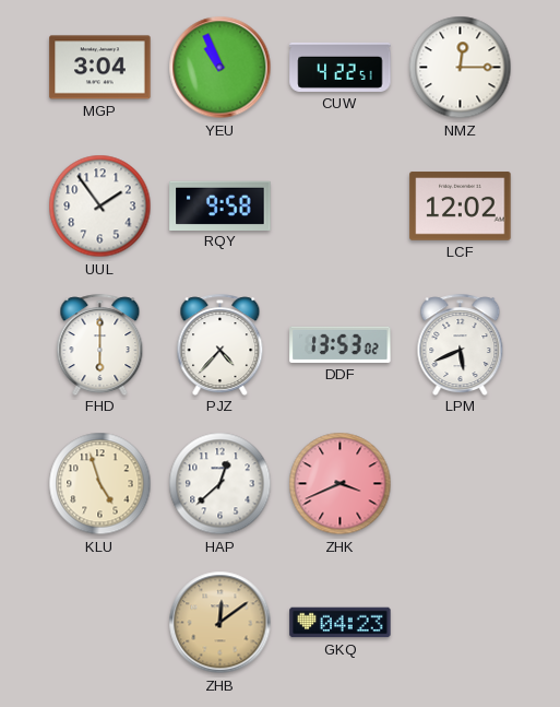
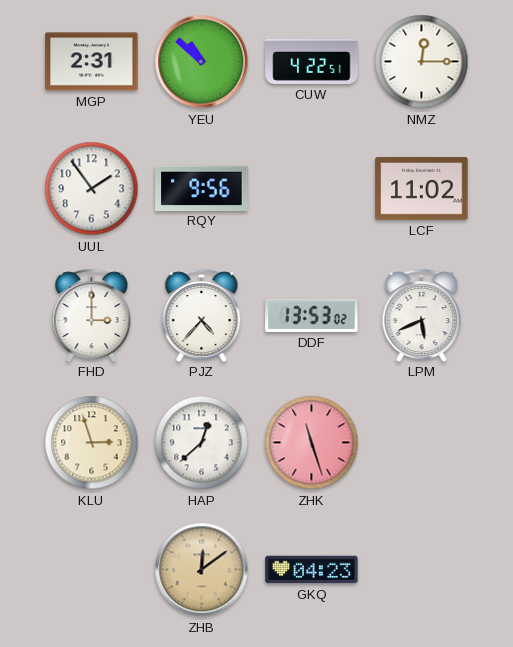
MGP: 3:04 -> 2:31
YEU: 10:56 -> 10:52
RQY: 9:58 -> 9:56
LCF: 12:02 -> 11:02
FHD: 6:00 -> 3:00
KLU: 4:57 -> 2:57
ZHK: 3:41 -> 11:27
